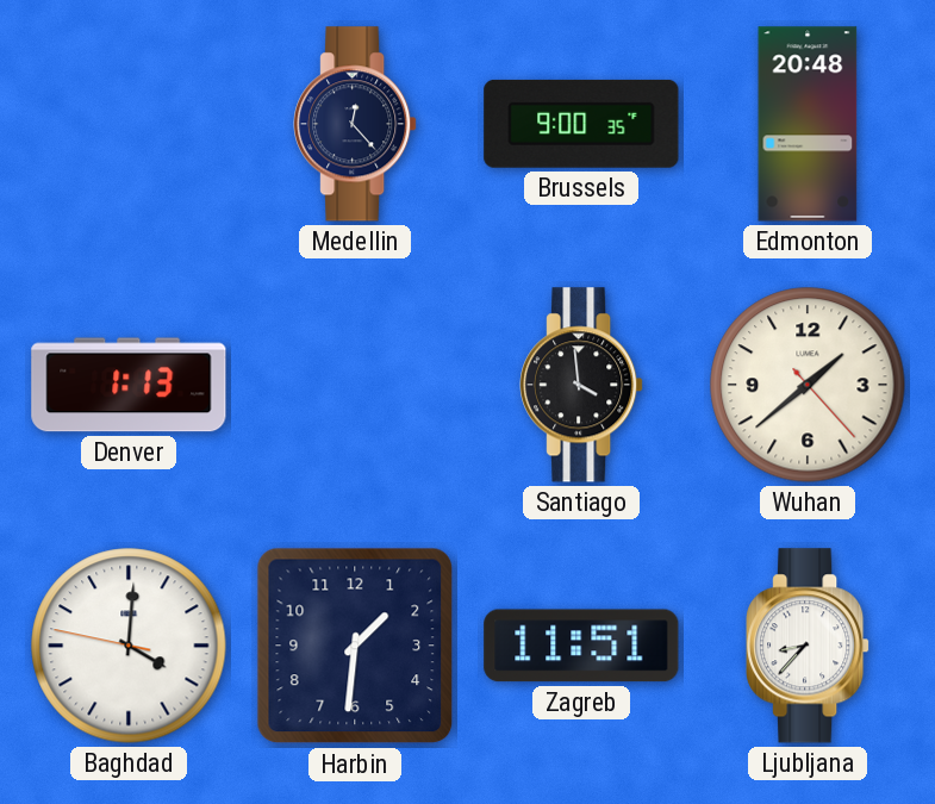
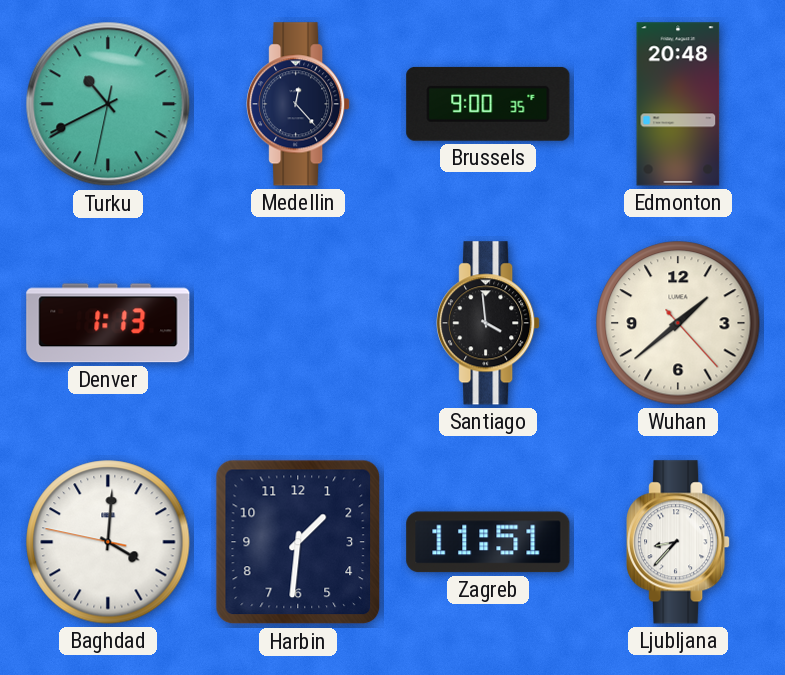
Turku: none -> 10:40
